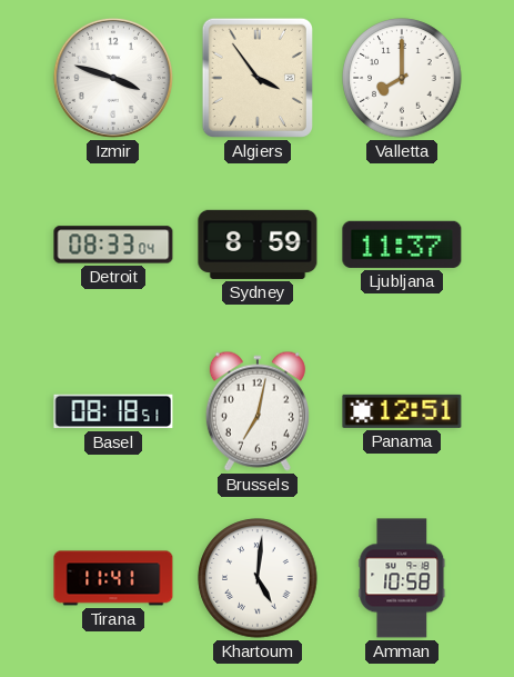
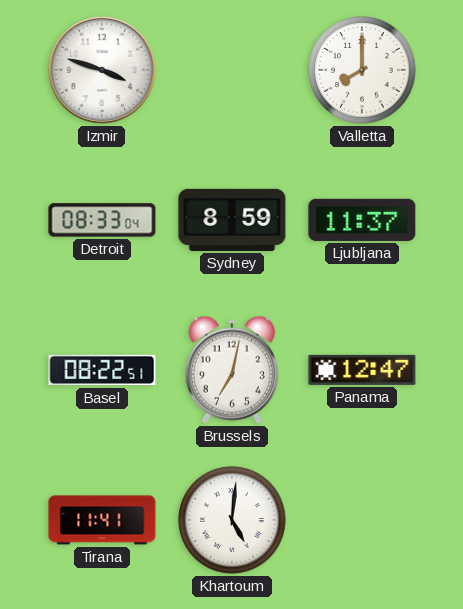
Algiers: 3:54 -> none
Basel: 08:18 -> 08:22
Panama: 12:51 -> 12:47
Amman: 10:58 -> none
